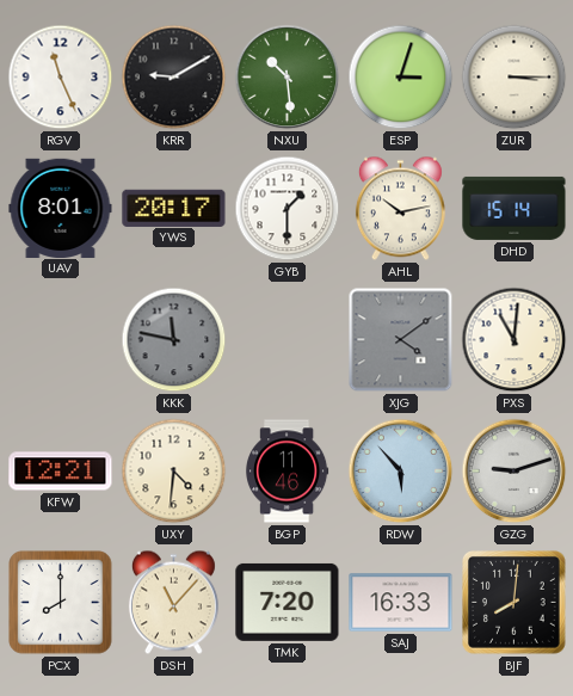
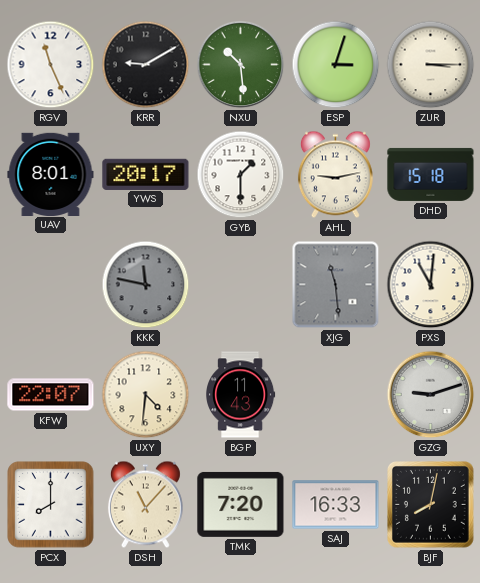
AHL: 10:13 -> 9:13
DHD: 15:14 -> 15:18
XJG: 4:09 -> 11:29
KFW: 12:21 -> 22:07
BGP: 11:46 -> 11:43
RDW: 5:53 -> none
BJF: 8:01 -> 8:02
